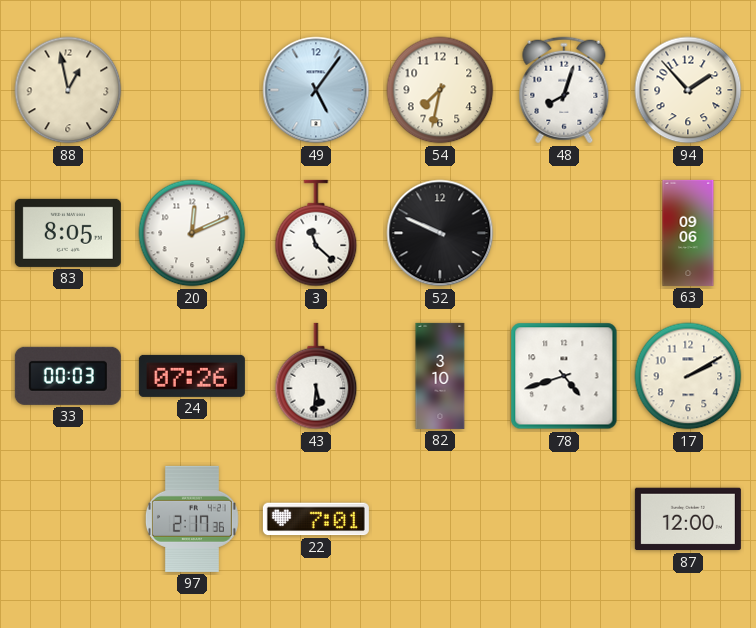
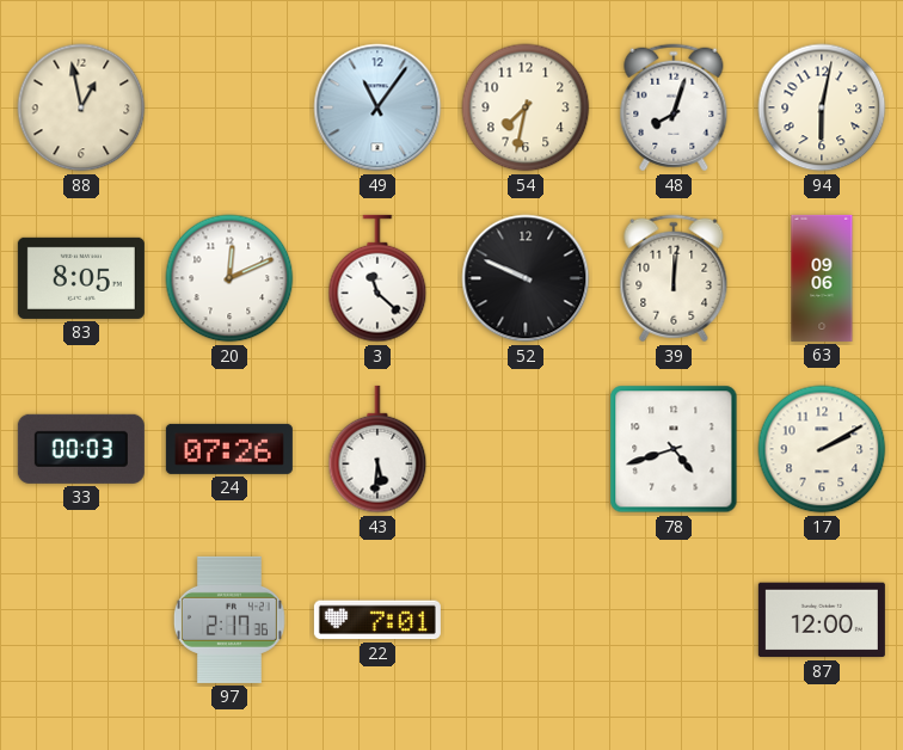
49: 5:06 -> 11:06
94: 1:53 -> 6:02
39: none -> 12:01
82: 3:10 -> none
